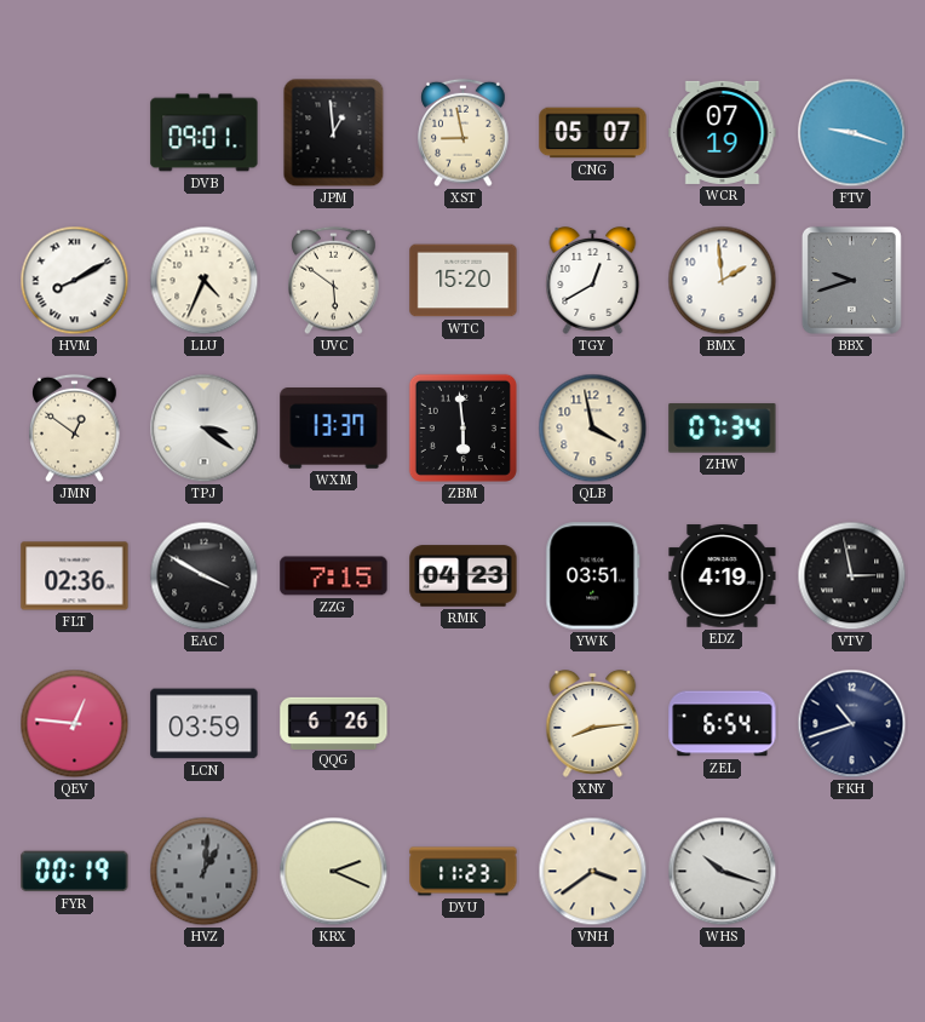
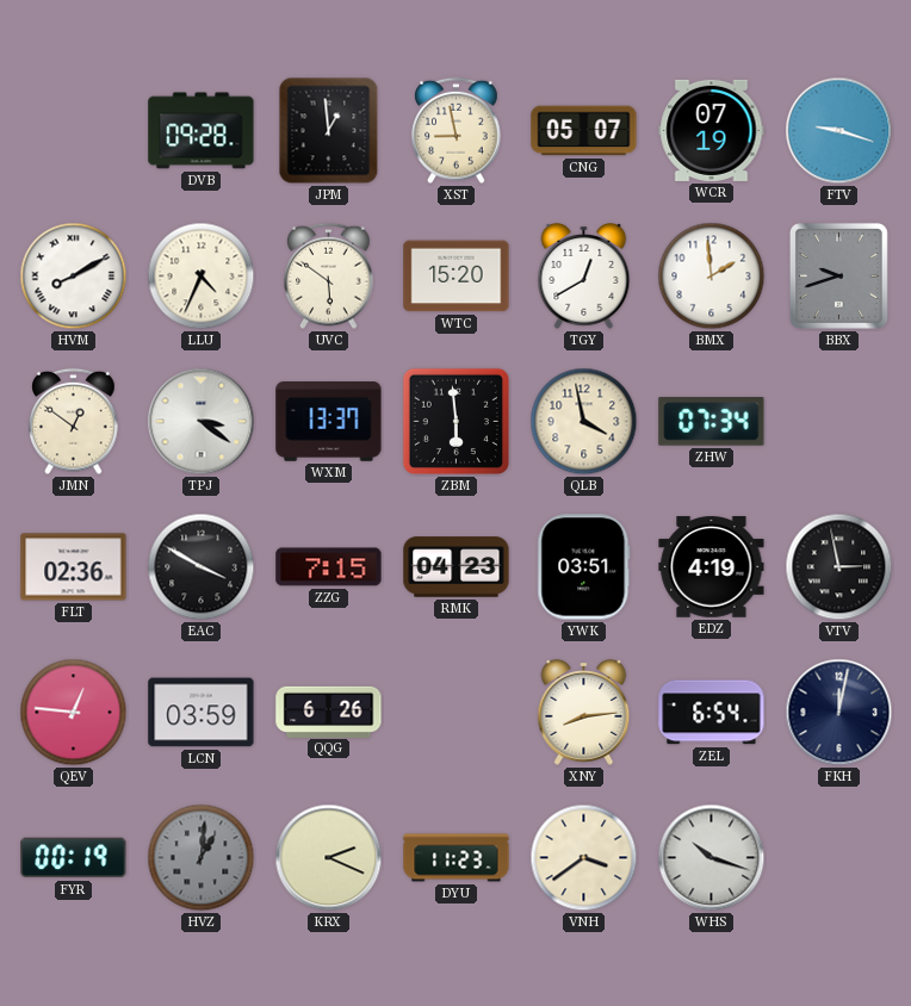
DVB: 09:01 -> 09:28
FKH: 10:42 -> 12:02
